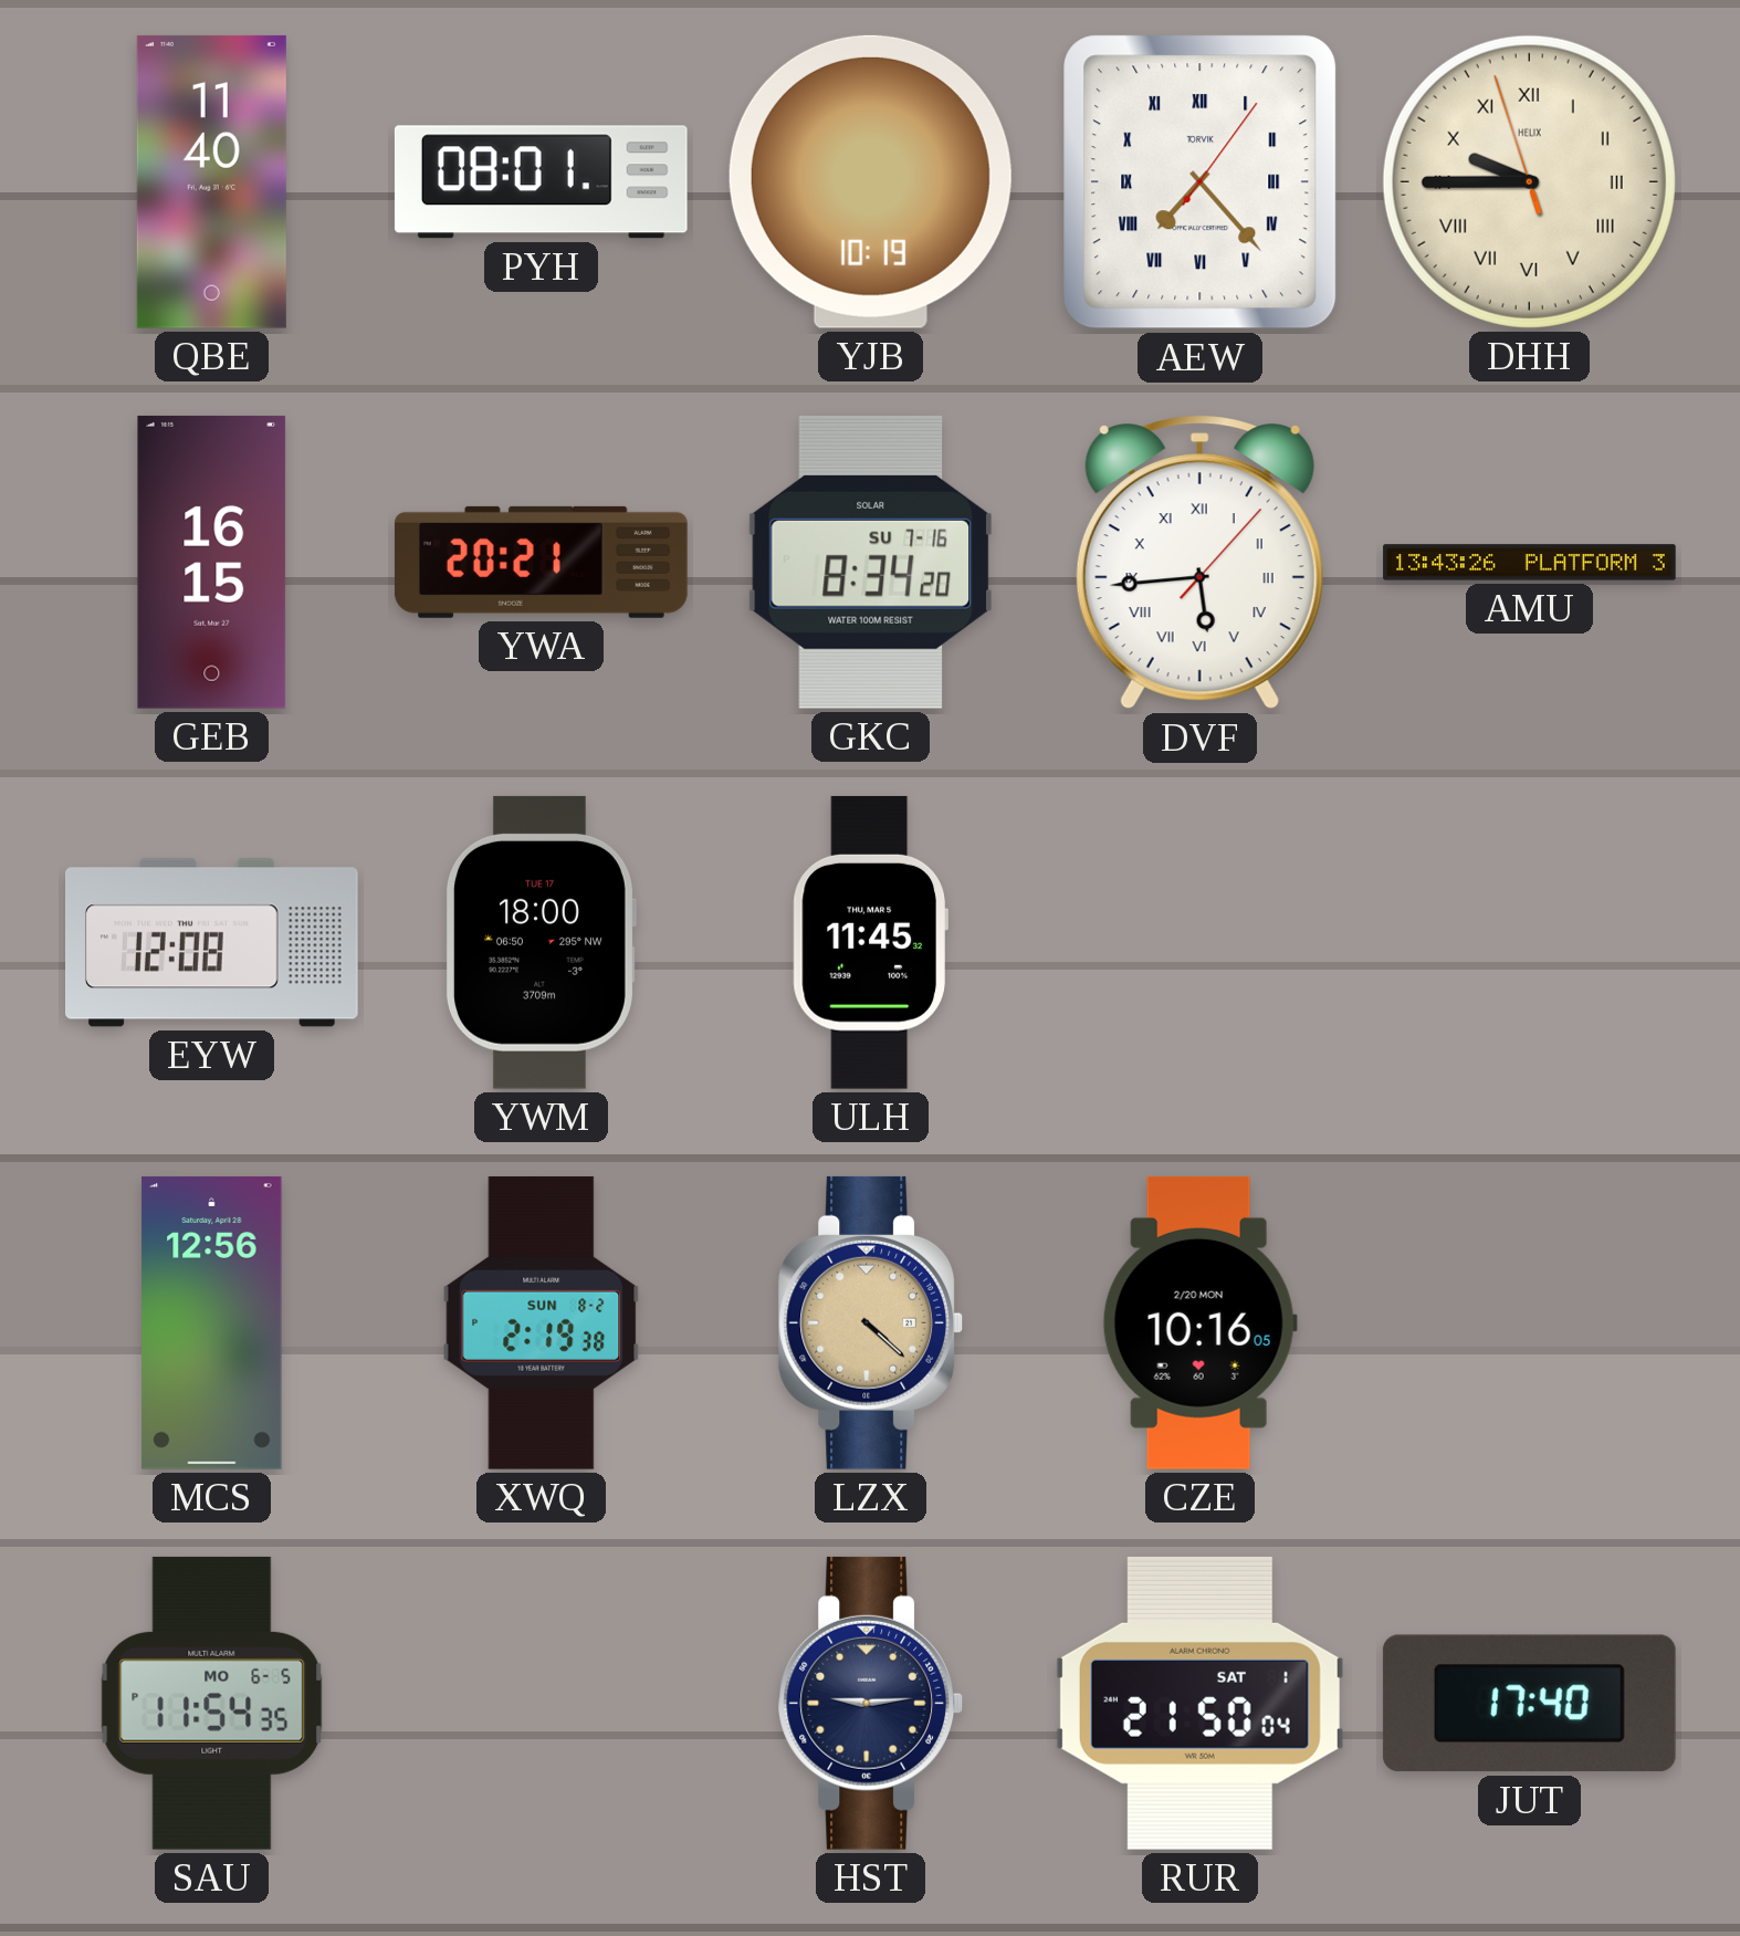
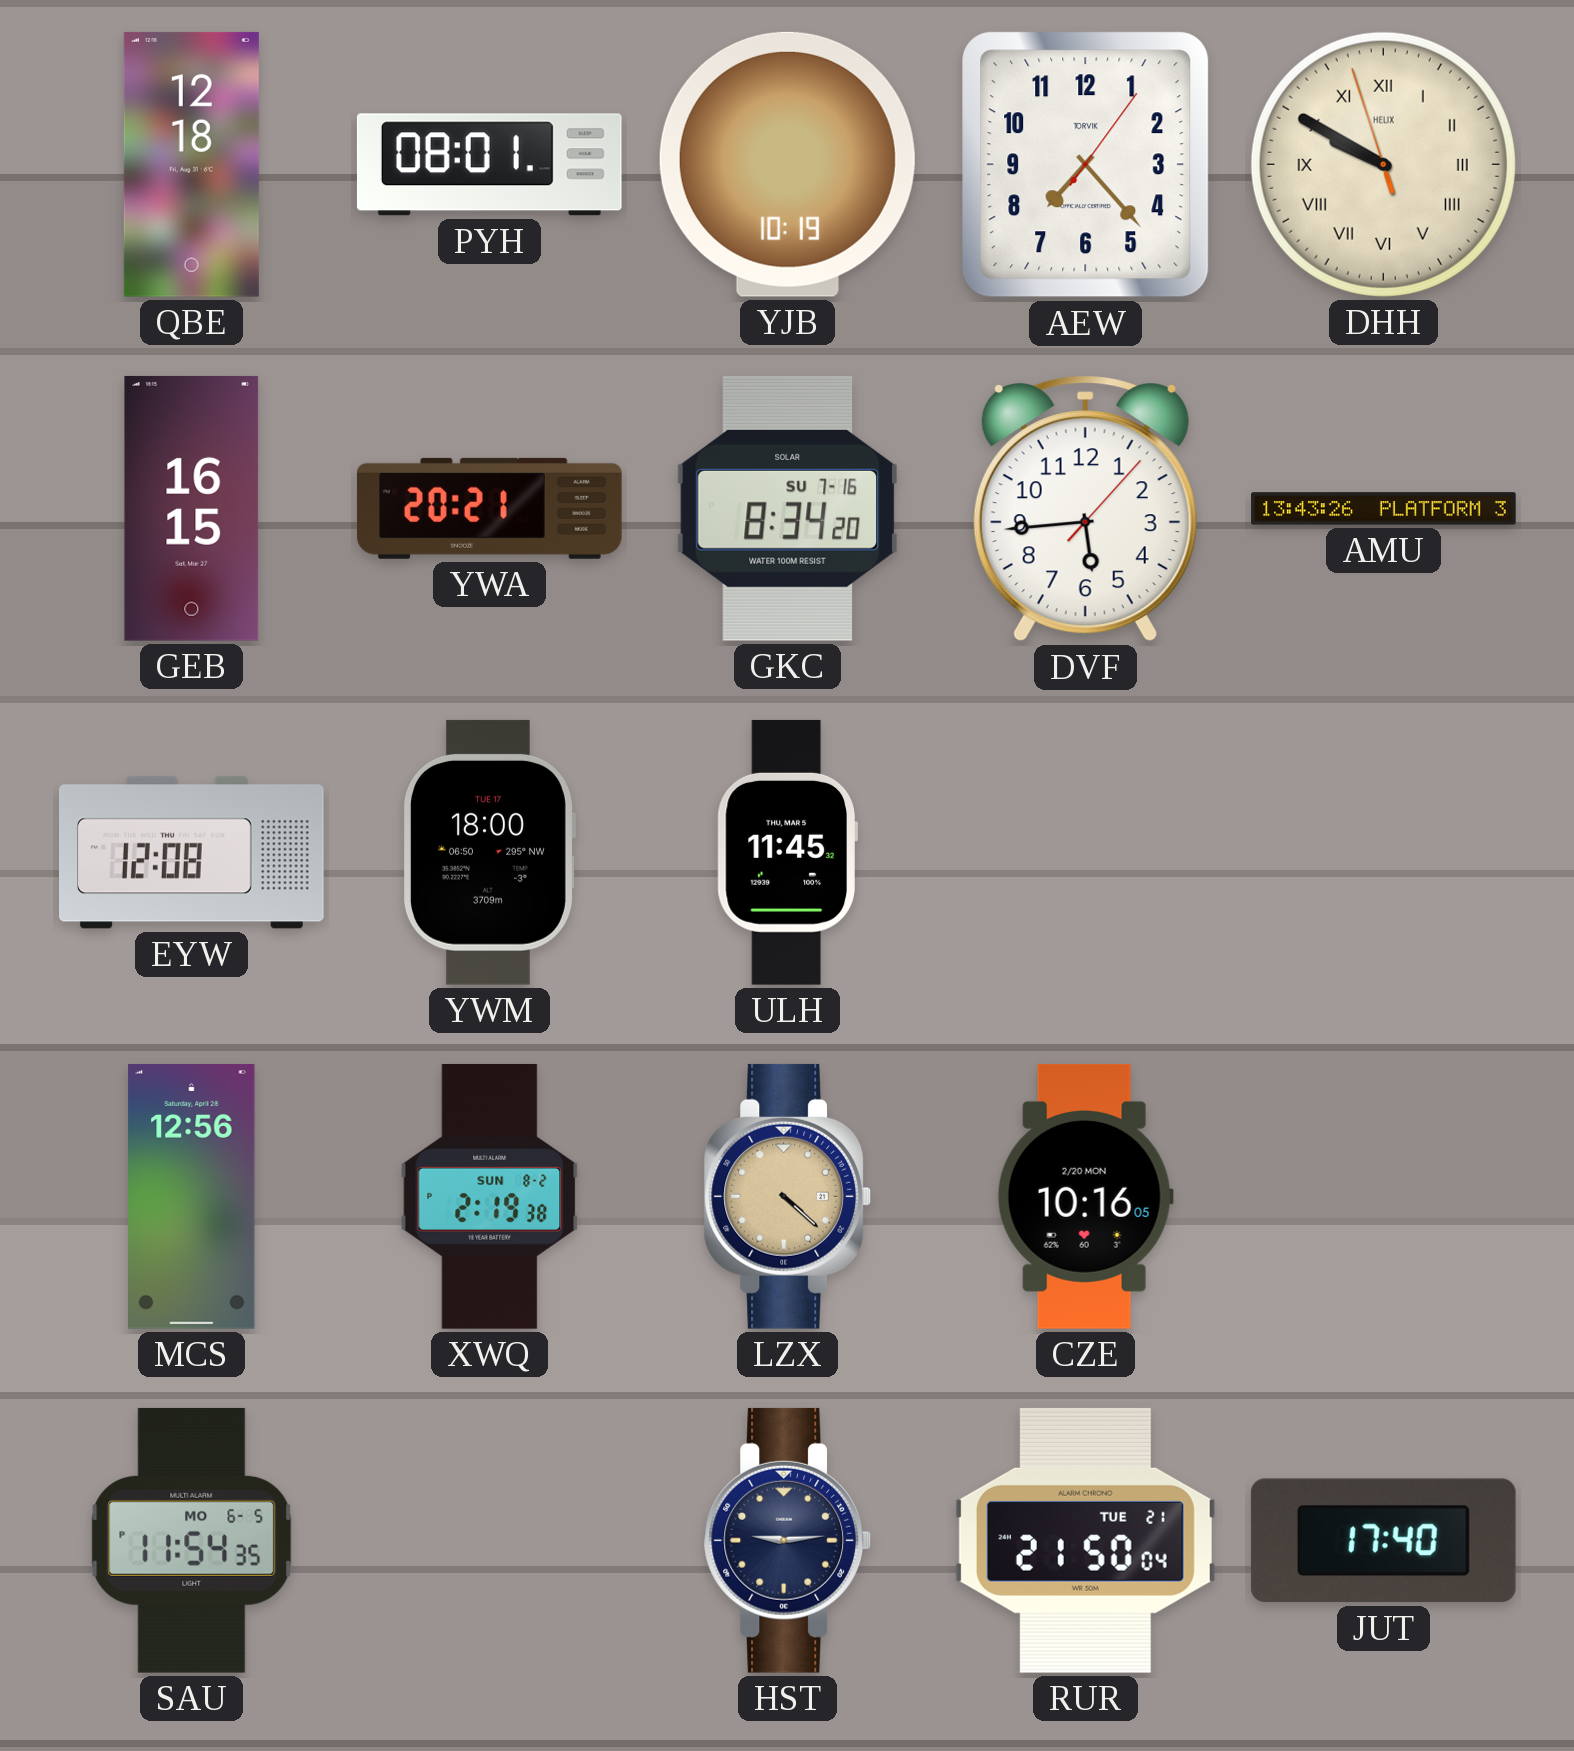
QBE: 11:40 -> 12:18
AEW numerals: Roman -> Arabic
DHH: 9:44 -> 9:49
DVF numerals: Roman -> Arabic
RUR date: SAT 1 -> TUE 21
